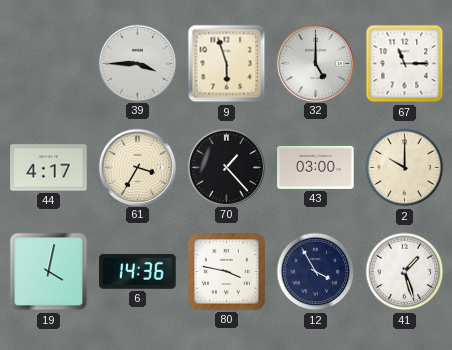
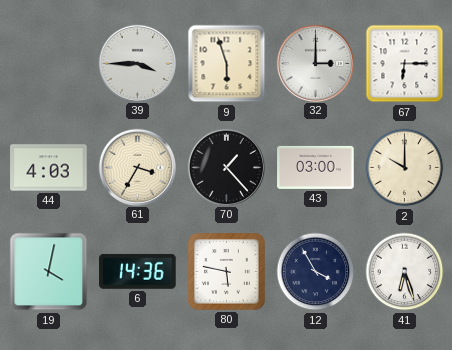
32: 5:00 -> 3:00
67: 11:15 -> 6:15
44: 4:17 -> 4:03
80: 3:47 -> 5:47
41: 1:27 -> 6:27
